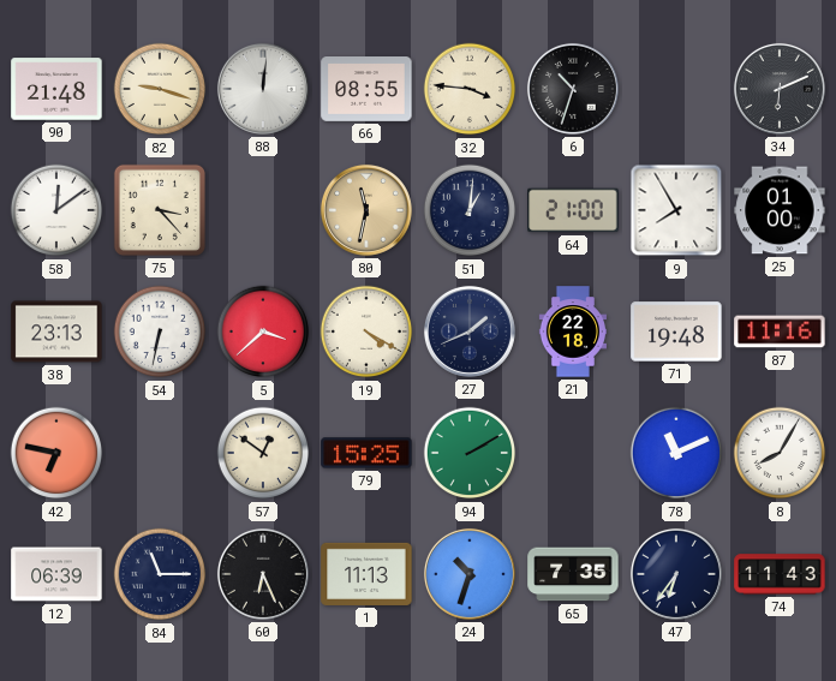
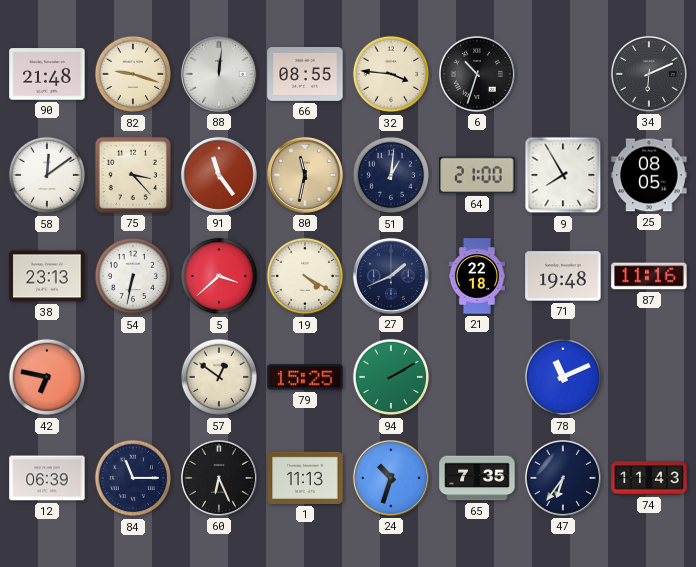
91: none -> 11:24
25: 01:00 -> 08:05
8: 8:05 -> none
